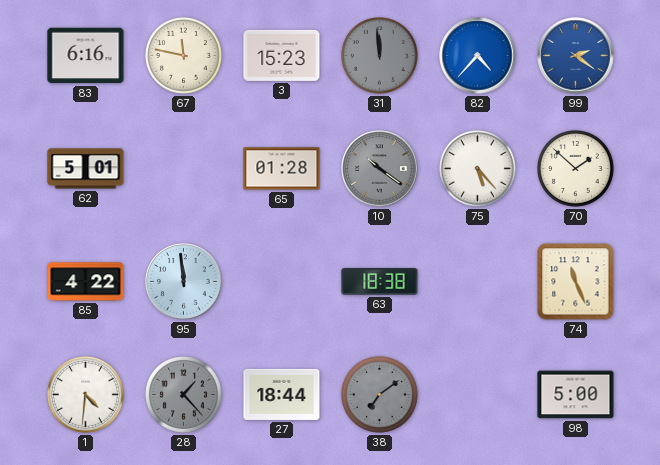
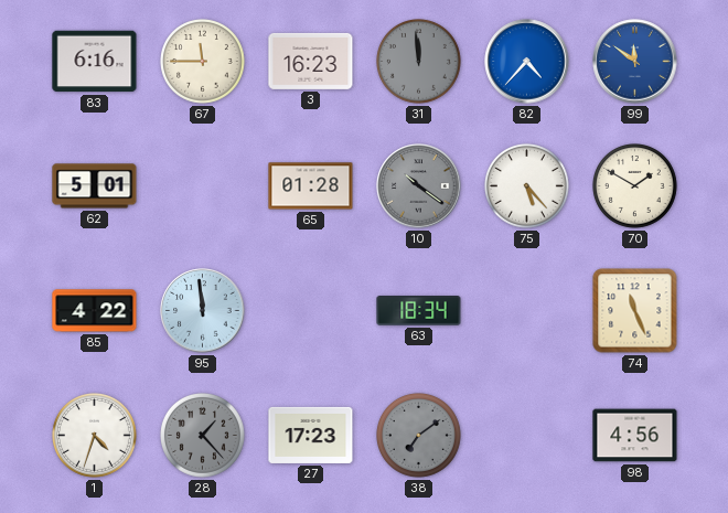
67: 11:47 -> 11:45
3: 15:23 -> 16:23
99: 2:21 -> 11:51
70: 1:52 -> 1:50
63: 18:38 -> 18:34
1: 4:31 -> 4:33
27: 18:44 -> 17:23
98: 5:00 -> 4:56
